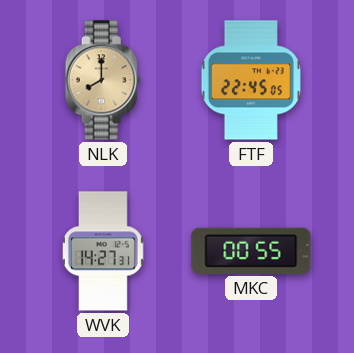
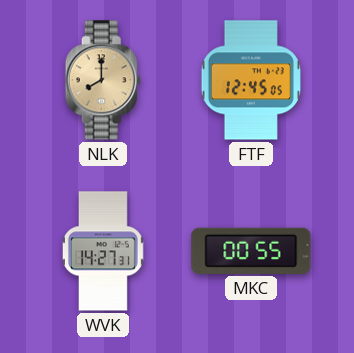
FTF: 22:45 -> 12:45
